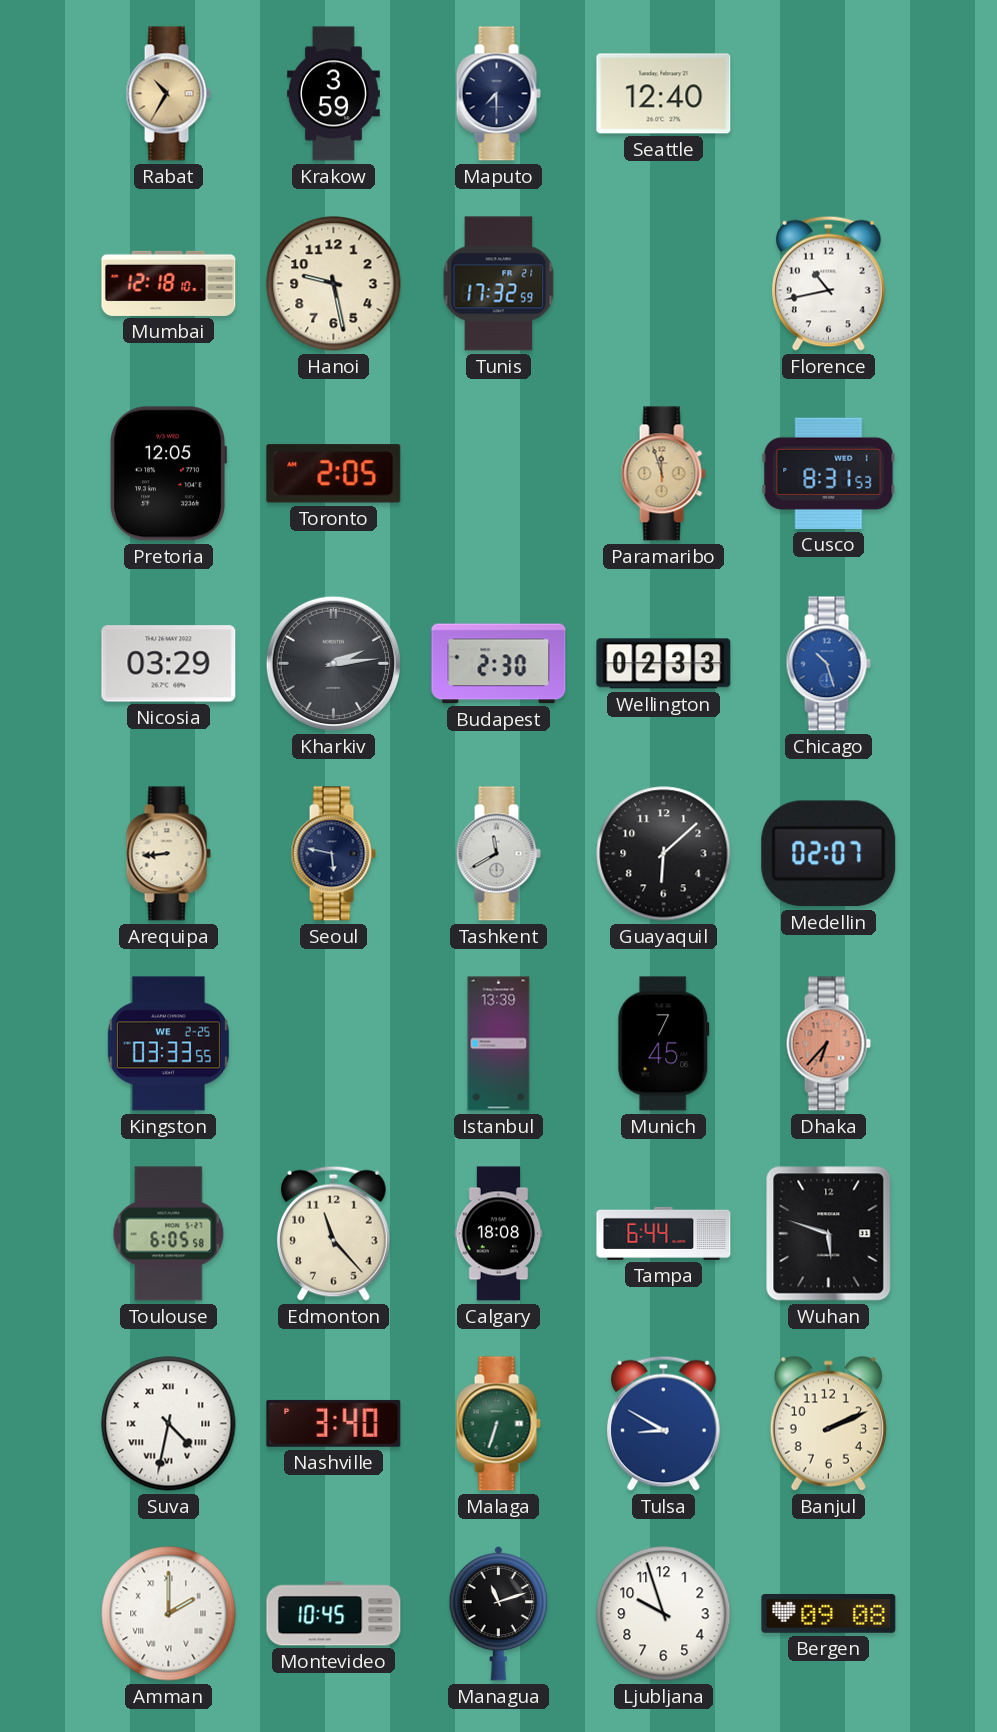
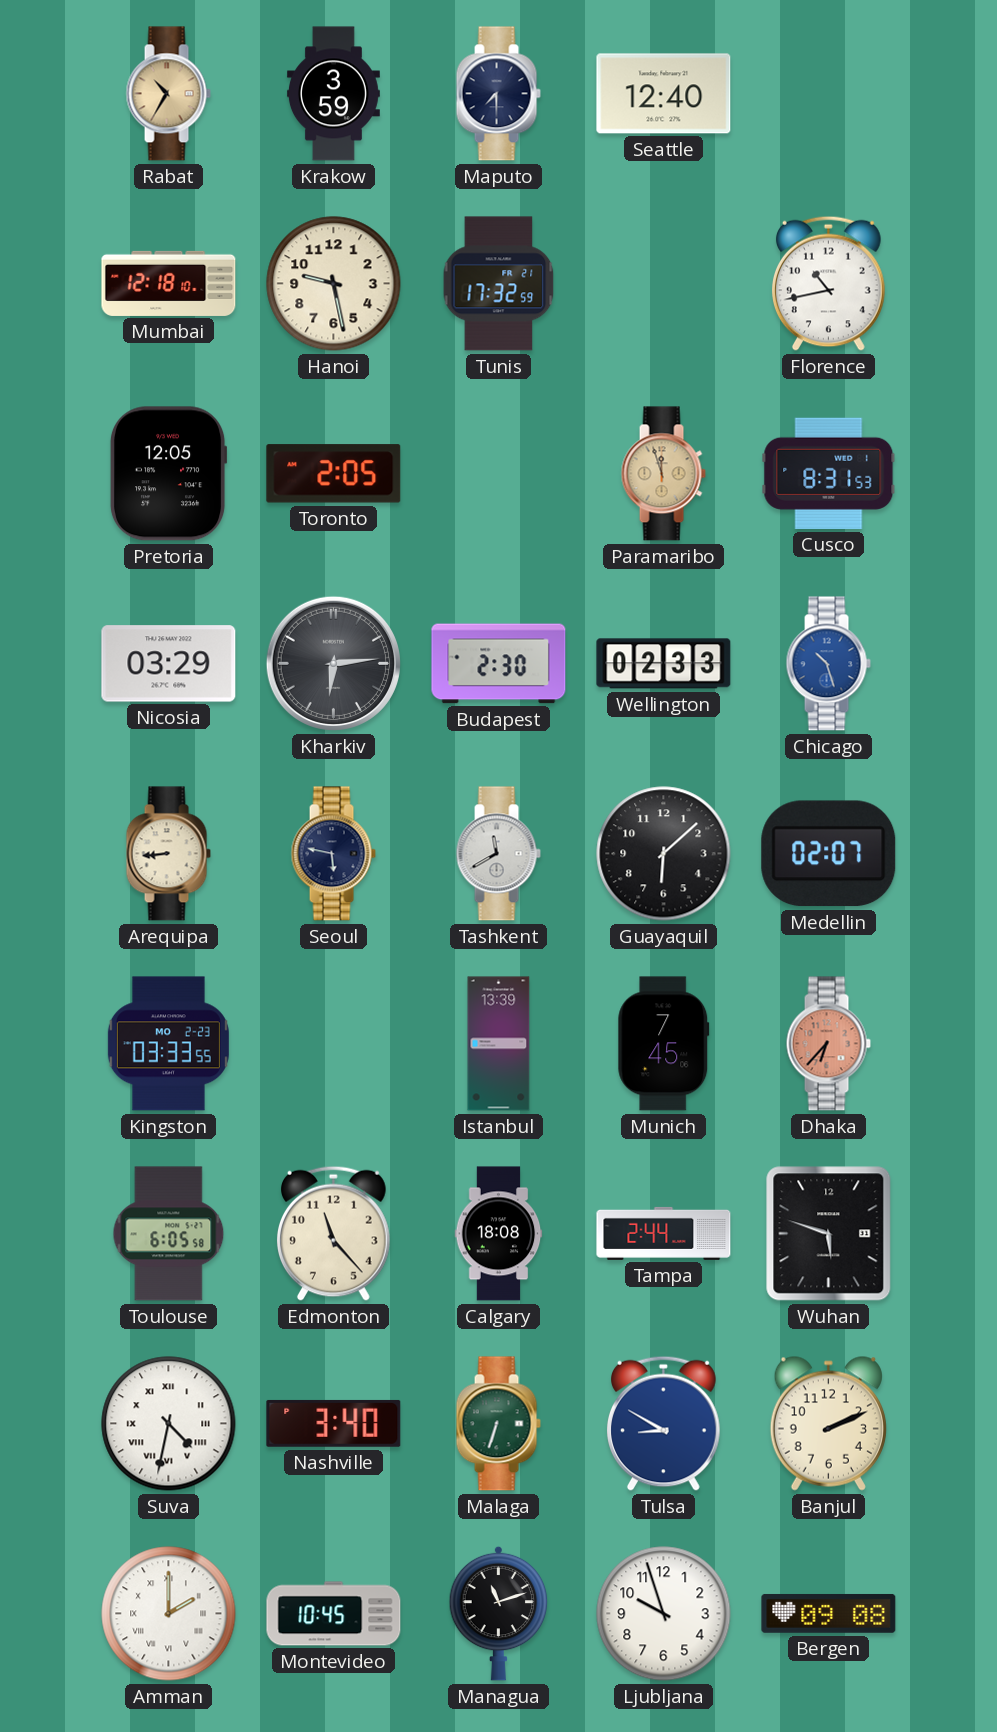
Kharkiv: 2:14 -> 6:14
Kingston date: WE 2-25 -> MO 2-23
Tampa: 6:44 -> 2:44
